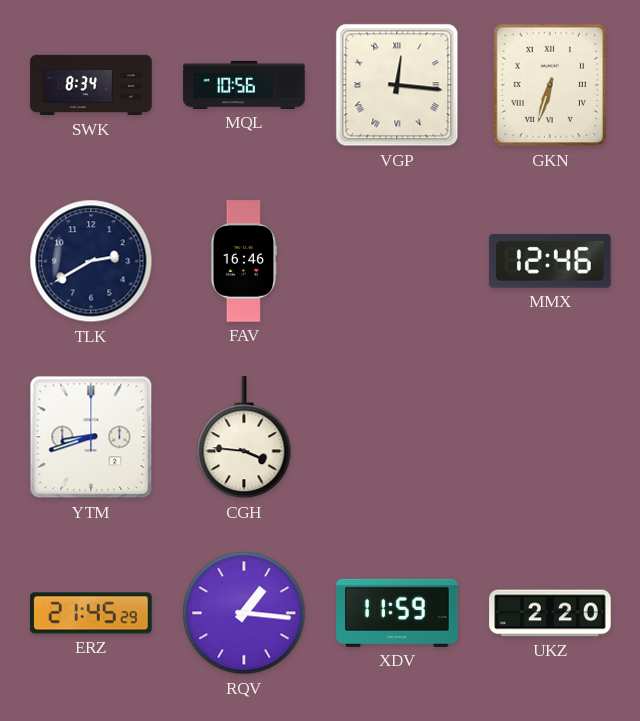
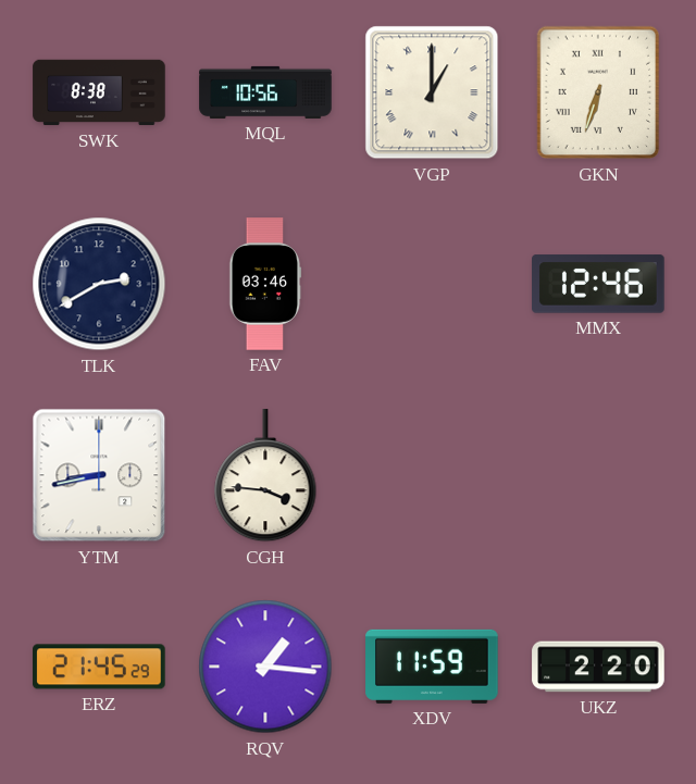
SWK: 8:34 -> 8:38
VGP: 12:16 -> 1:00
FAV: 16:46 -> 03:46
YTM: 8:42 -> 8:43
